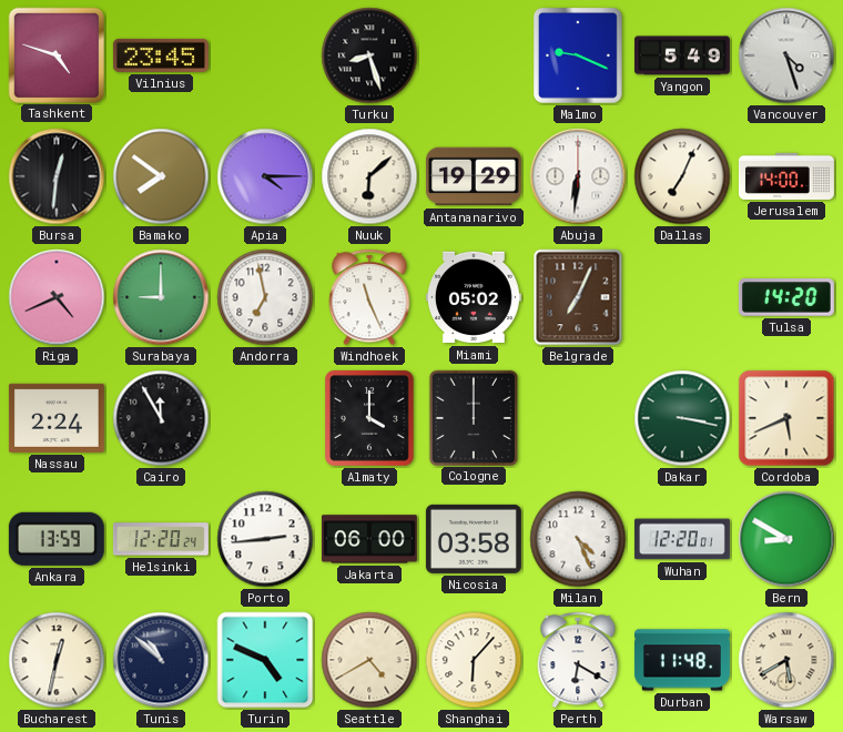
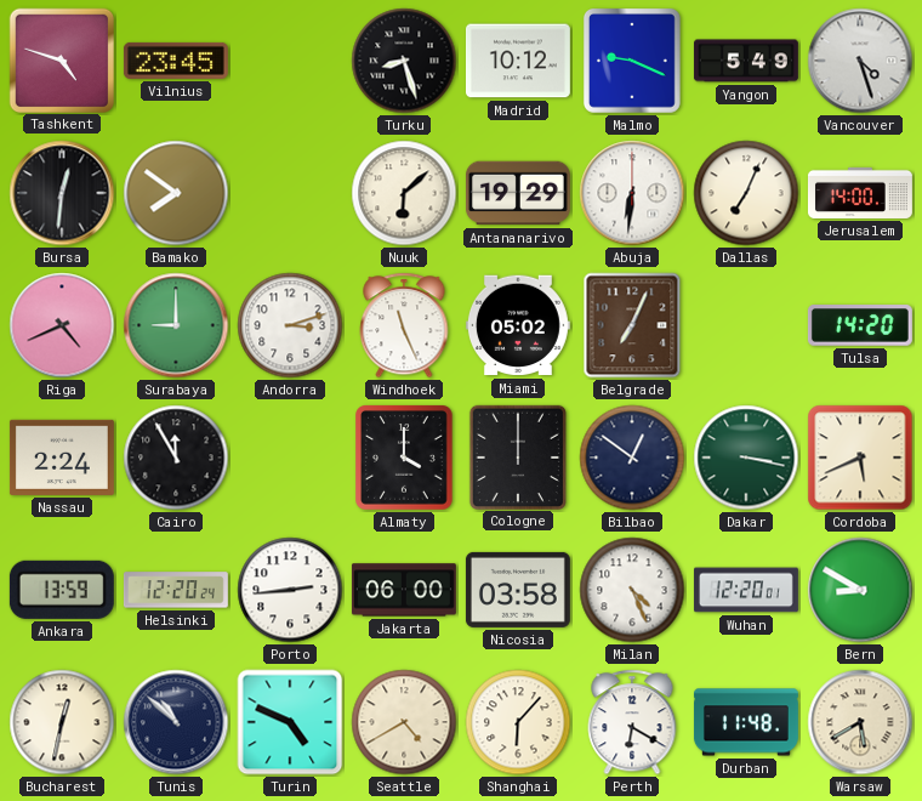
Madrid: none -> 10:12
Apia: 4:15 -> none
Andorra: 6:58 -> 3:12
Bilbao: none -> 12:51
